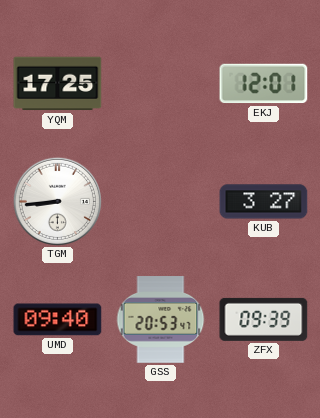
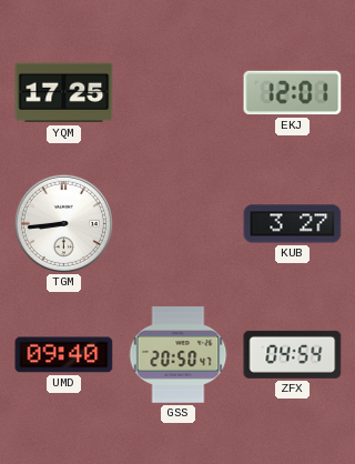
GSS: 20:53 -> 20:50
ZFX: 09:39 -> 04:54
